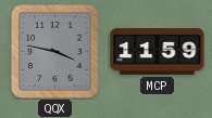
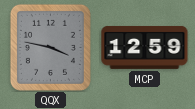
MCP: 11:59 -> 12:59
